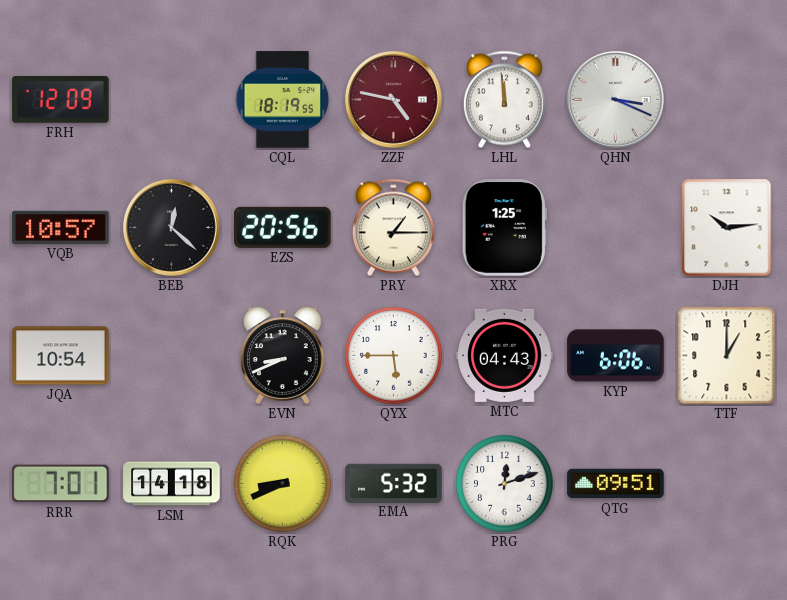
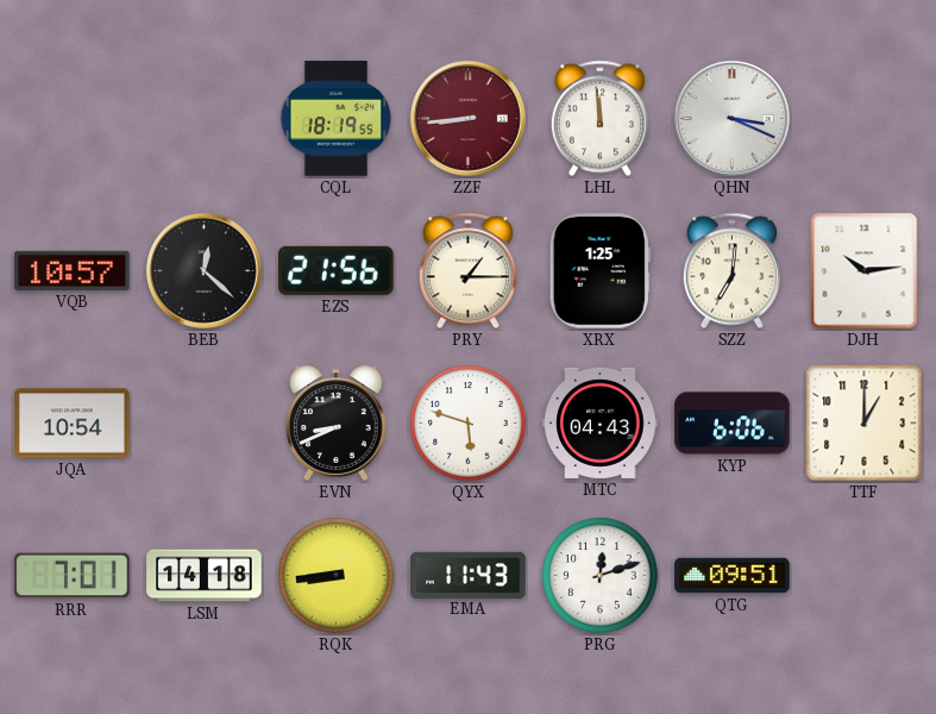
FRH: 12:09 -> none
ZZF: 4:47 -> 8:44
EZS: 20:56 -> 21:56
SZZ: none -> 7:01
QYX: 5:45 -> 5:48
RQK: 8:41 -> 8:44
EMA: 5:32 -> 11:43
